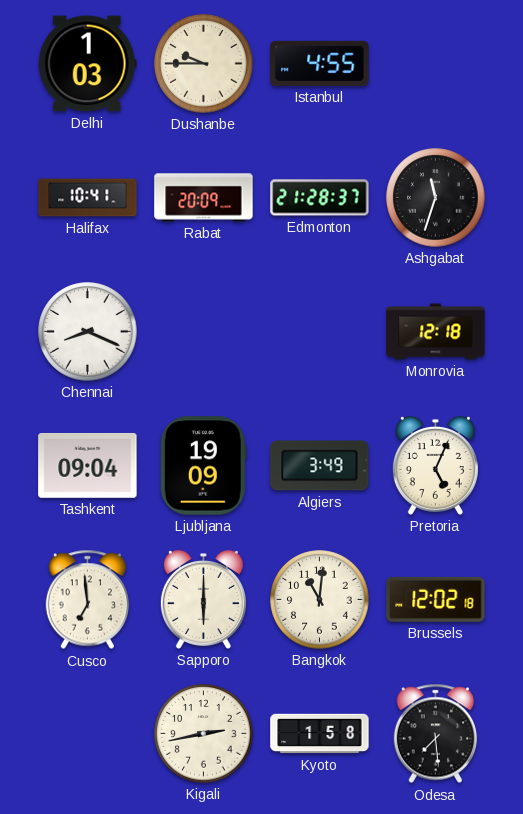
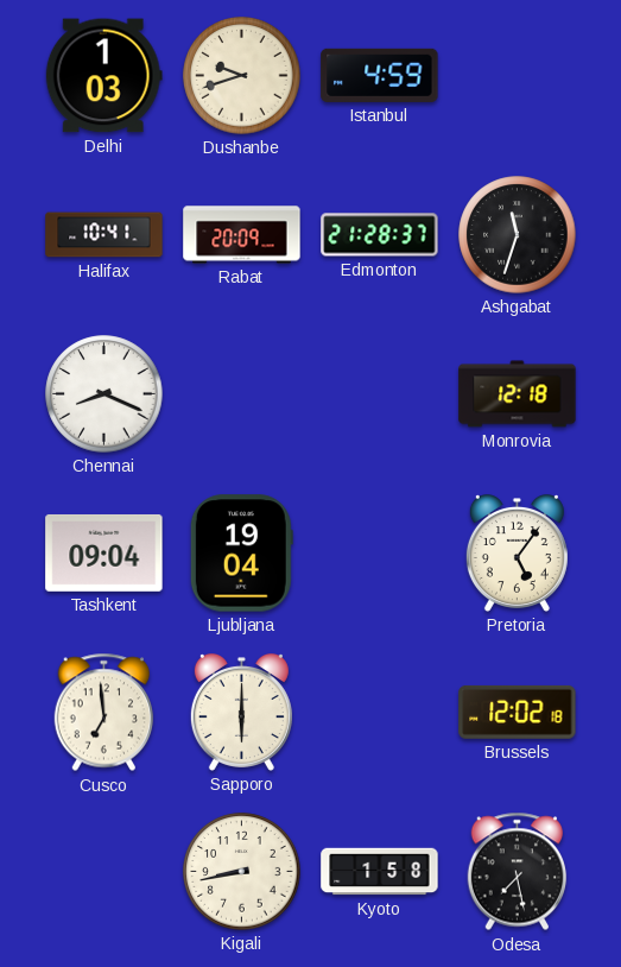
Dushanbe: 9:45 -> 9:42
Istanbul: 4:55 -> 4:59
Ljubljana: 19:09 -> 19:04
Algiers: 3:49 -> none
Pretoria: 5:04 -> 5:06
Bangkok: 11:01 -> none
Kigali: 2:43 -> 8:43
Odesa: 7:29 -> 7:28
